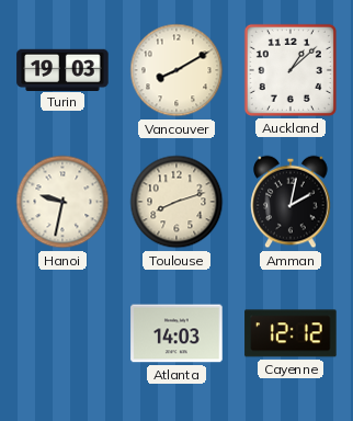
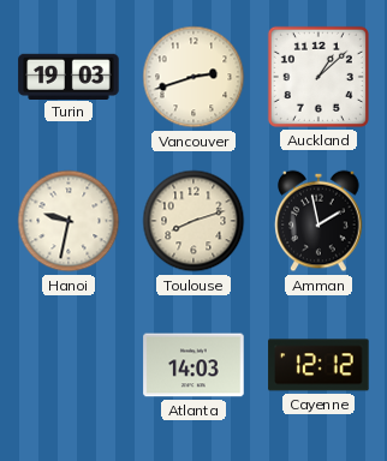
Vancouver: 8:10 -> 2:42
Amman: 2:02 -> 1:58
